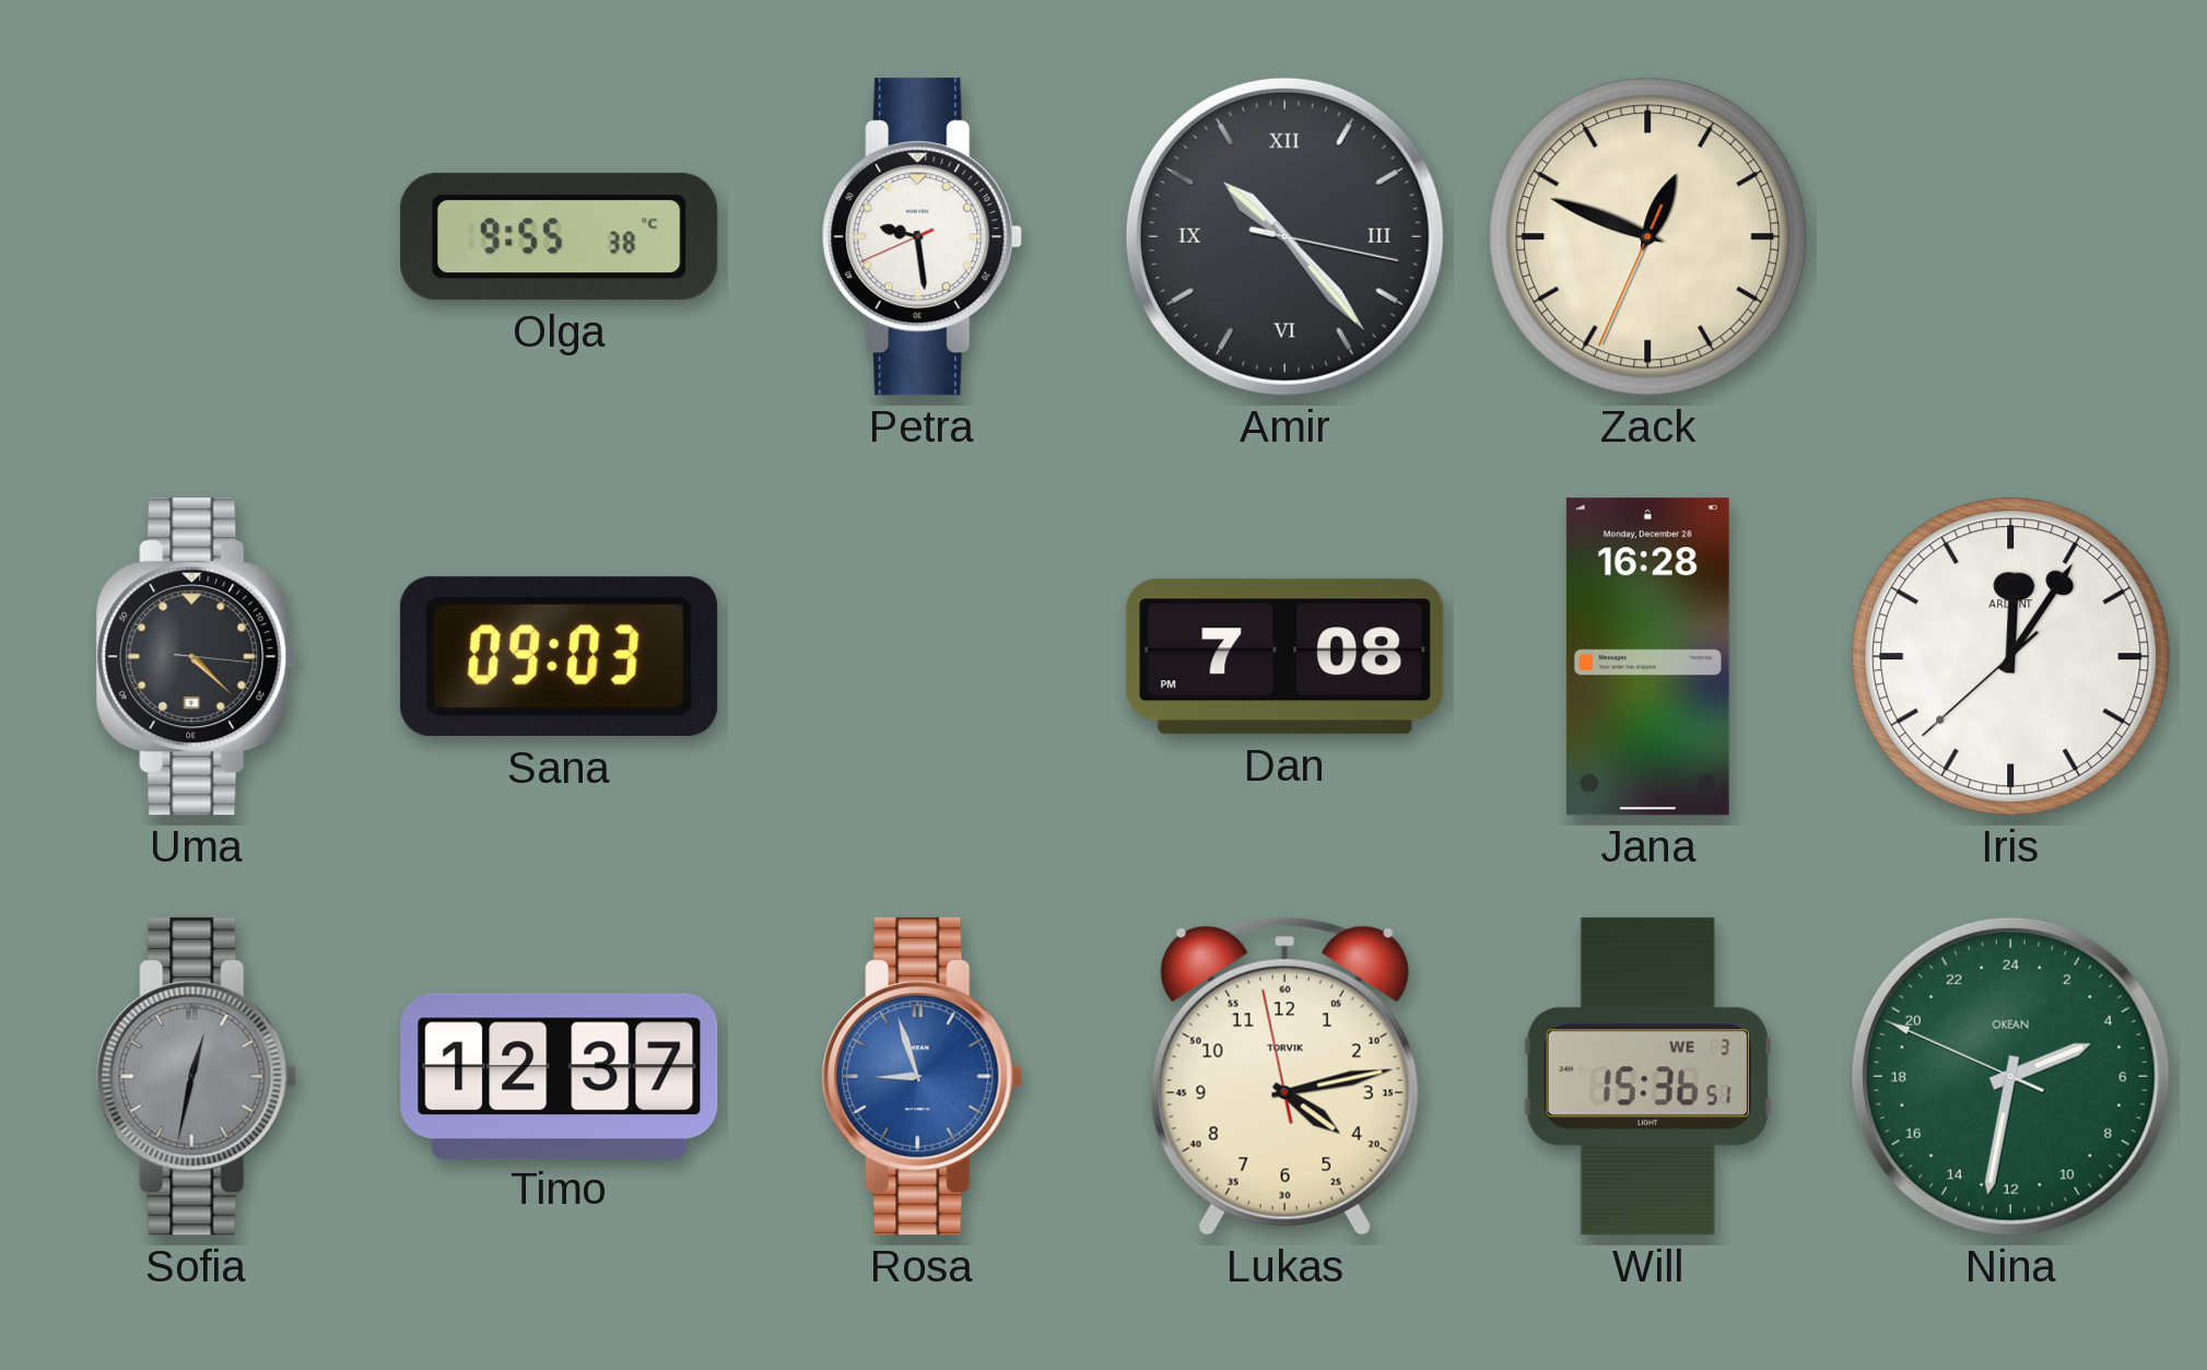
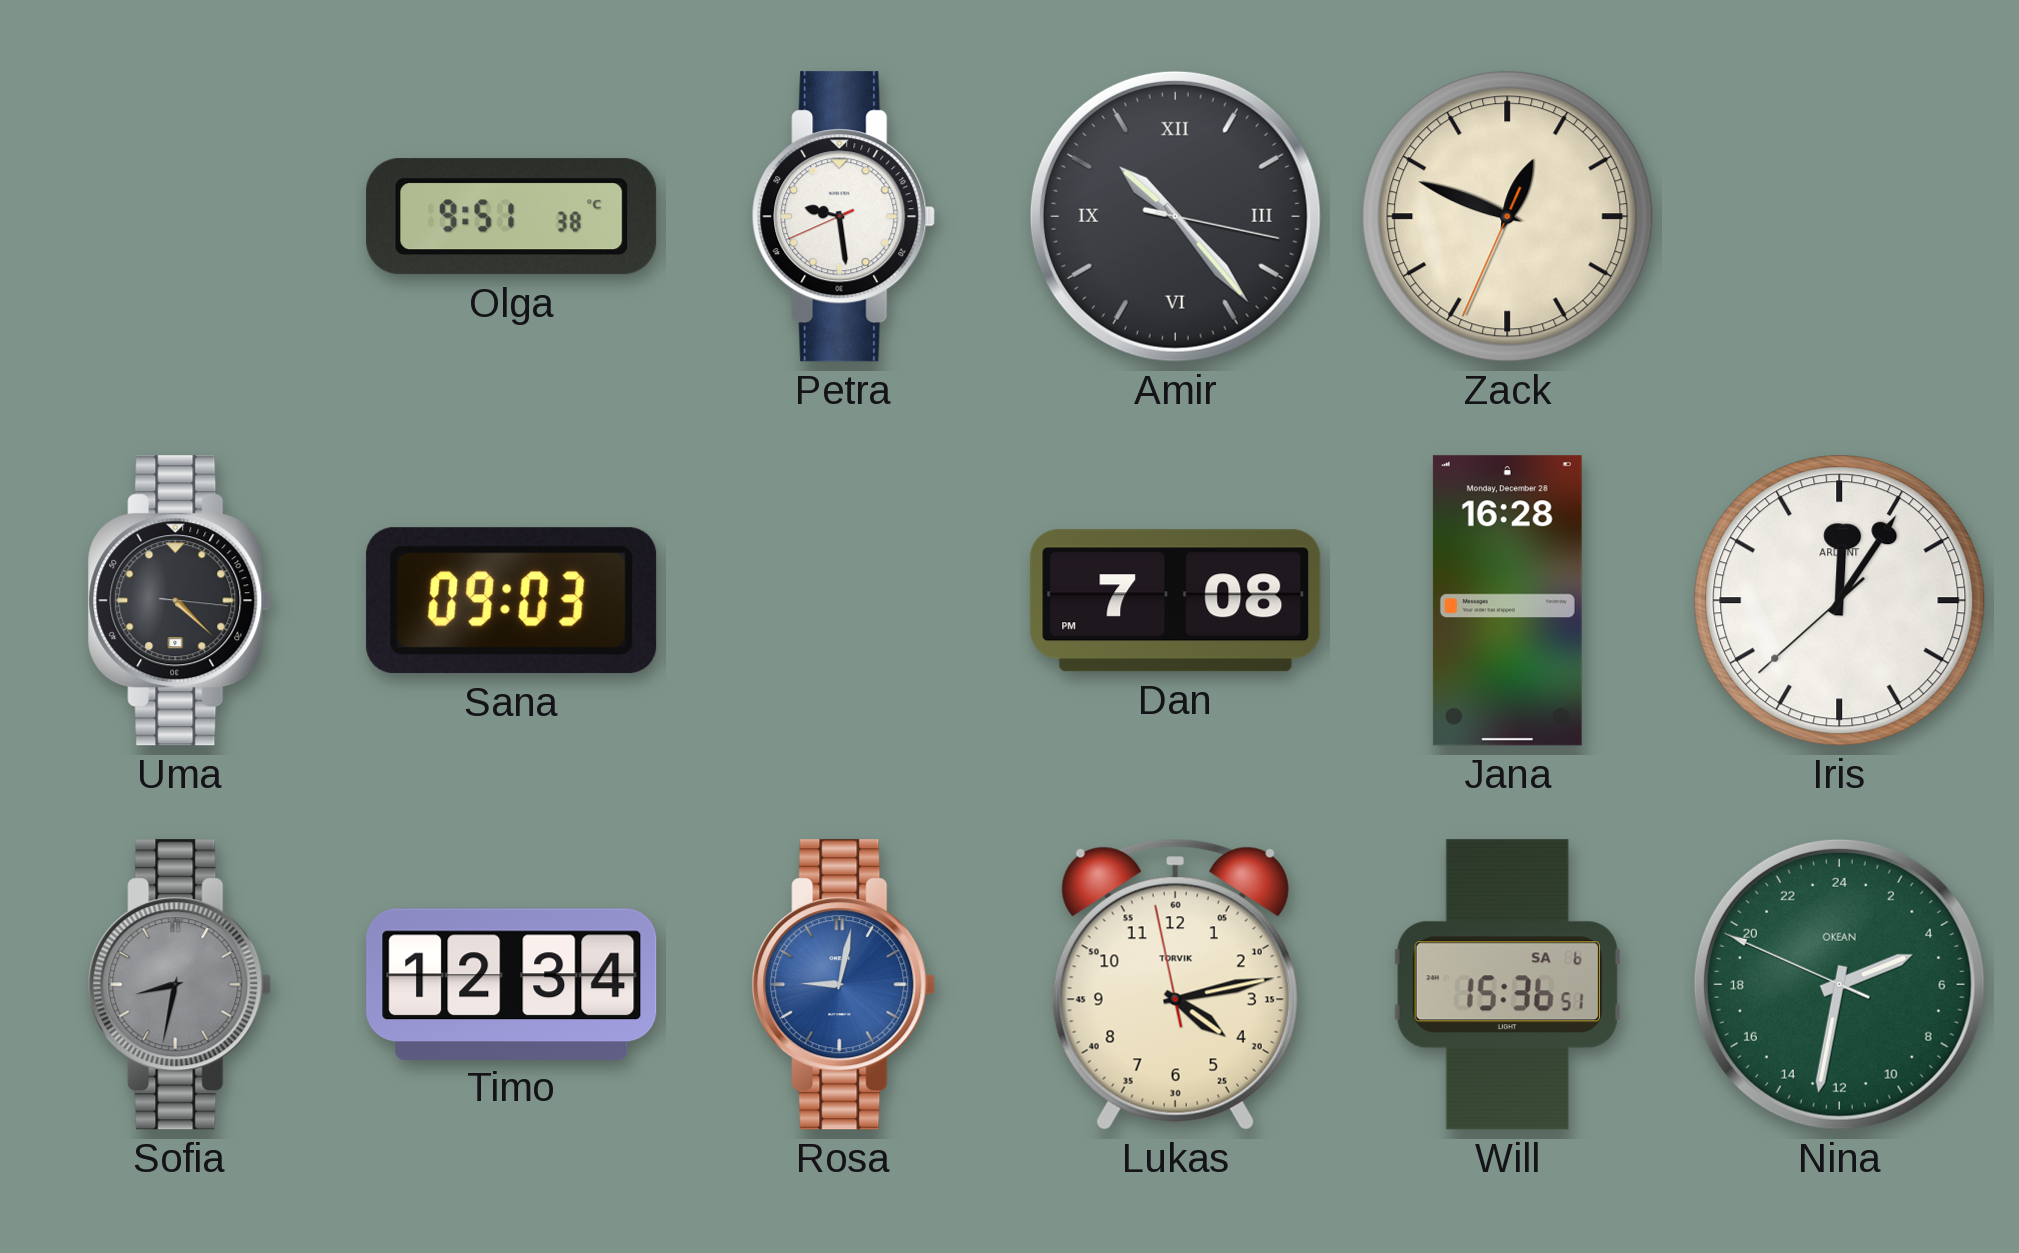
Olga: 9:55 -> 9:51
Sofia: 12:32 -> 8:32
Timo: 12:37 -> 12:34
Rosa: 8:57 -> 9:02
Will date: WE 3 -> SA 6
